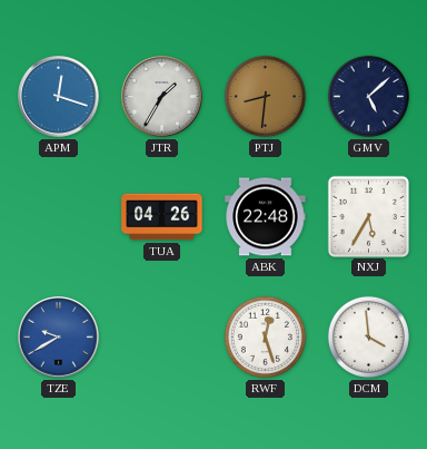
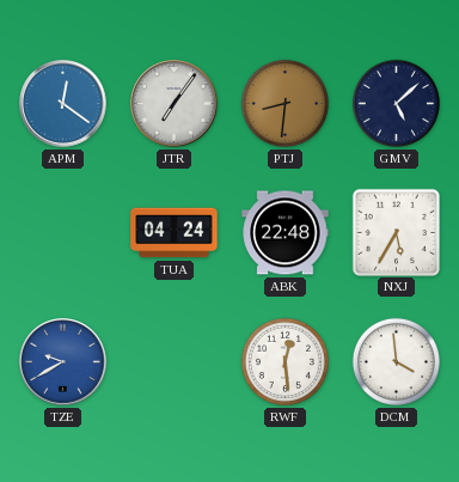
APM: 12:18 -> 12:21
JTR: 1:35 -> 7:06
TUA: 04:26 -> 04:24
RWF: 12:27 -> 12:29
